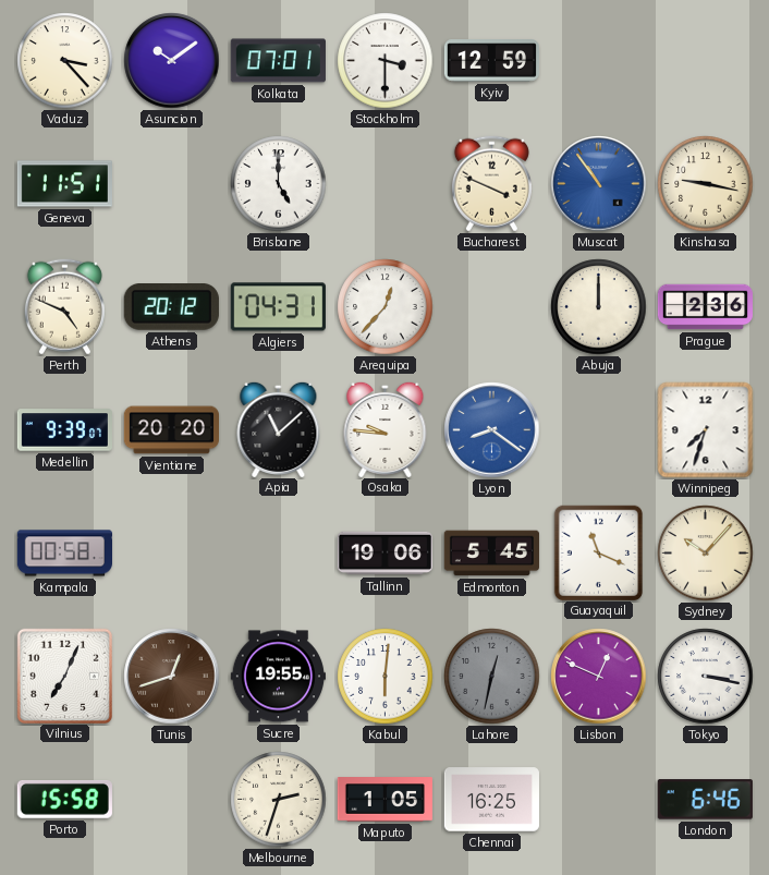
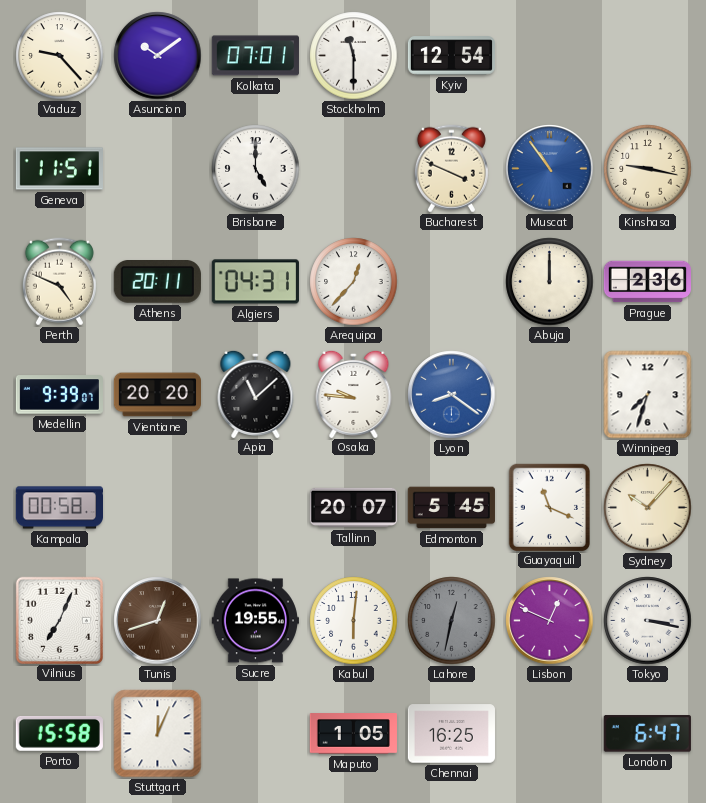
Vaduz: 3:23 -> 9:23
Stockholm: 3:30 -> 11:30
Kyiv: 12:59 -> 12:54
Athens: 20:12 -> 20:11
Tallinn: 19:06 -> 20:07
Stuttgart: none -> 12:04
Melbourne: 2:33 -> none
London: 6:46 -> 6:47
